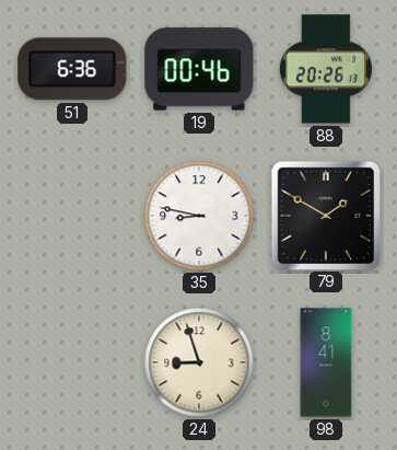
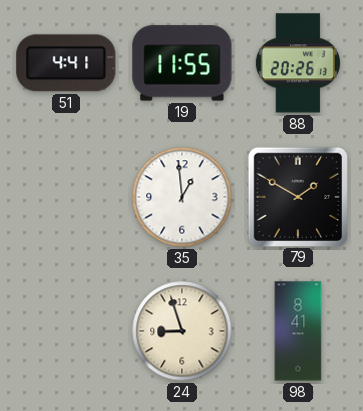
51: 6:36 -> 4:41
19: 00:46 -> 11:55
35: 8:47 -> 12:59
